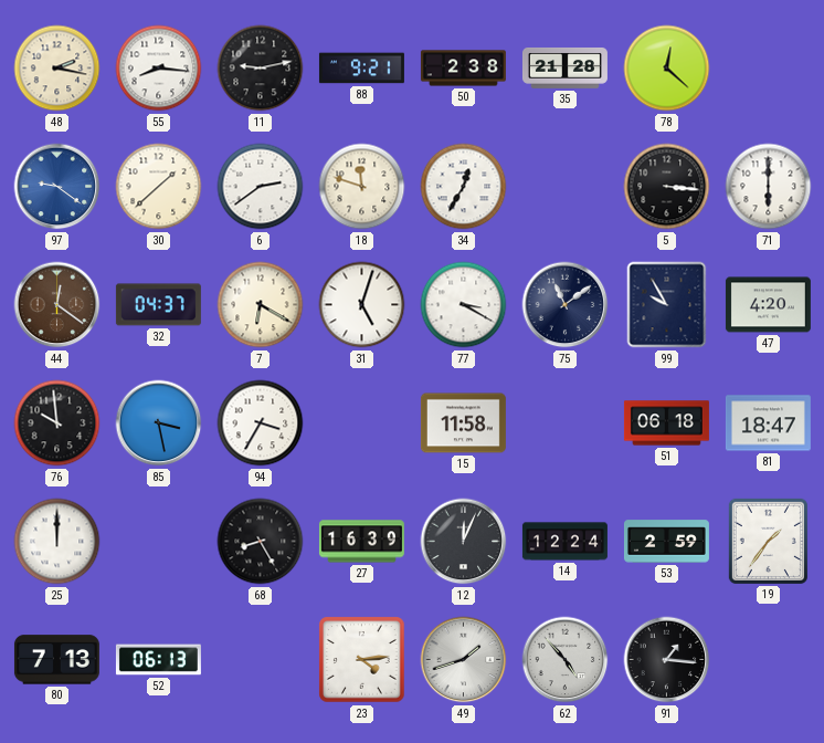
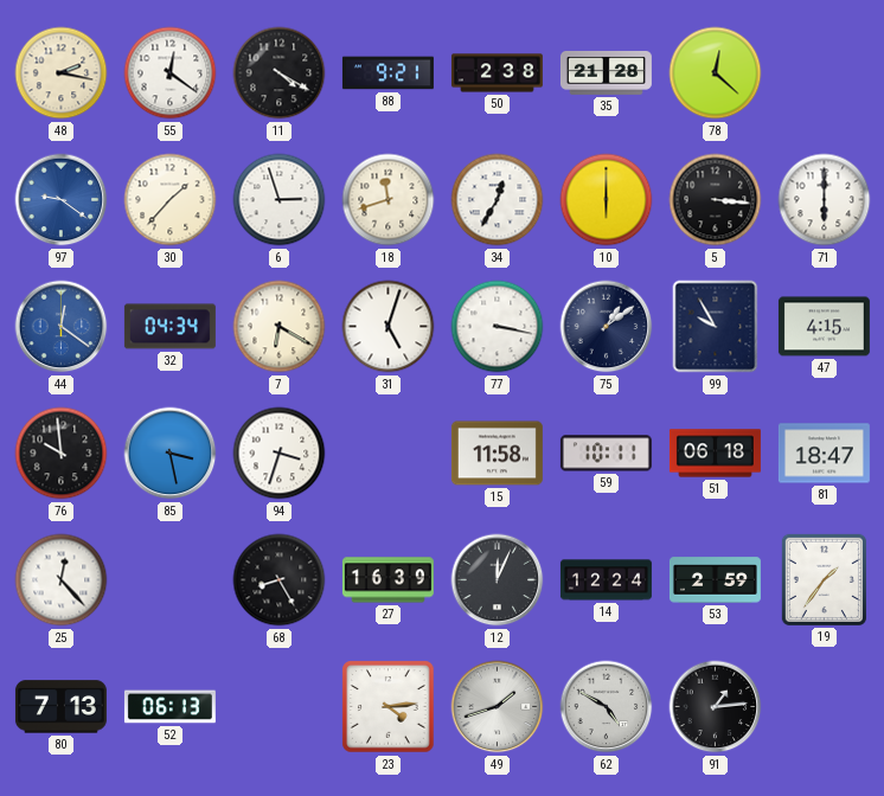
55: 8:16 -> 12:21
11: 9:13 -> 4:20
30: 1:38 -> 1:37
6: 2:39 -> 2:57
18: 11:48 -> 11:42
10: none -> 6:00
44 dial: brown -> blue
32: 04:37 -> 04:34
77: 3:20 -> 3:17
75: 11:09 -> 1:09
47: 4:20 -> 4:15
94: 3:35 -> 3:33
59: none -> 10:11
25: 12:00 -> 12:23
62: 4:53 -> 4:50
91: 1:16 -> 1:14
